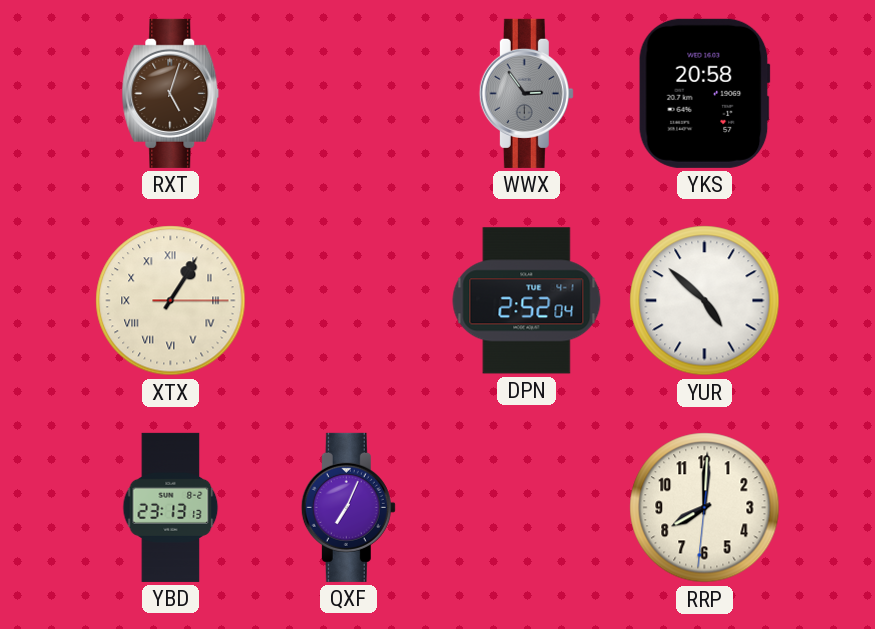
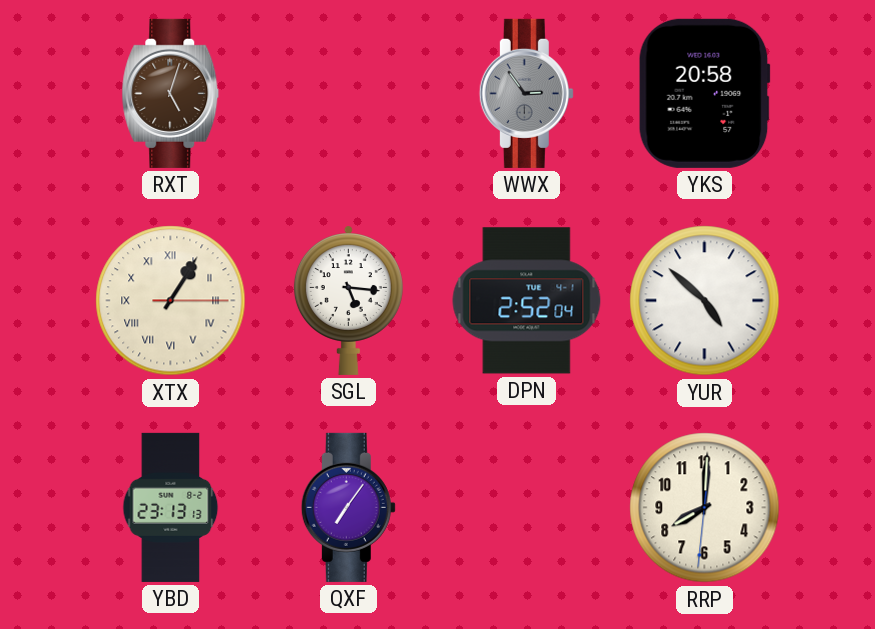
SGL: none -> 5:16
QXF: 7:04 -> 7:06
